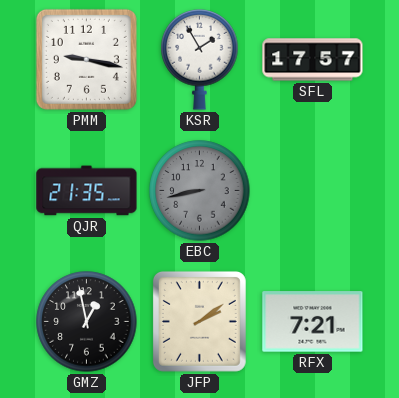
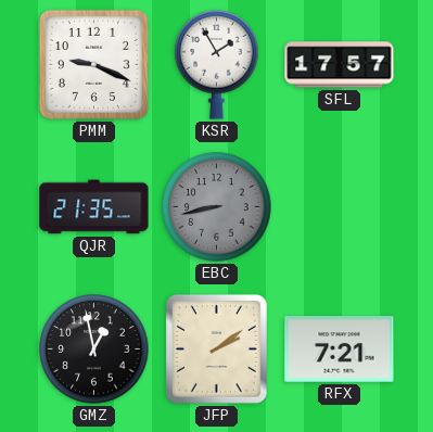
PMM: 9:17 -> 9:19
